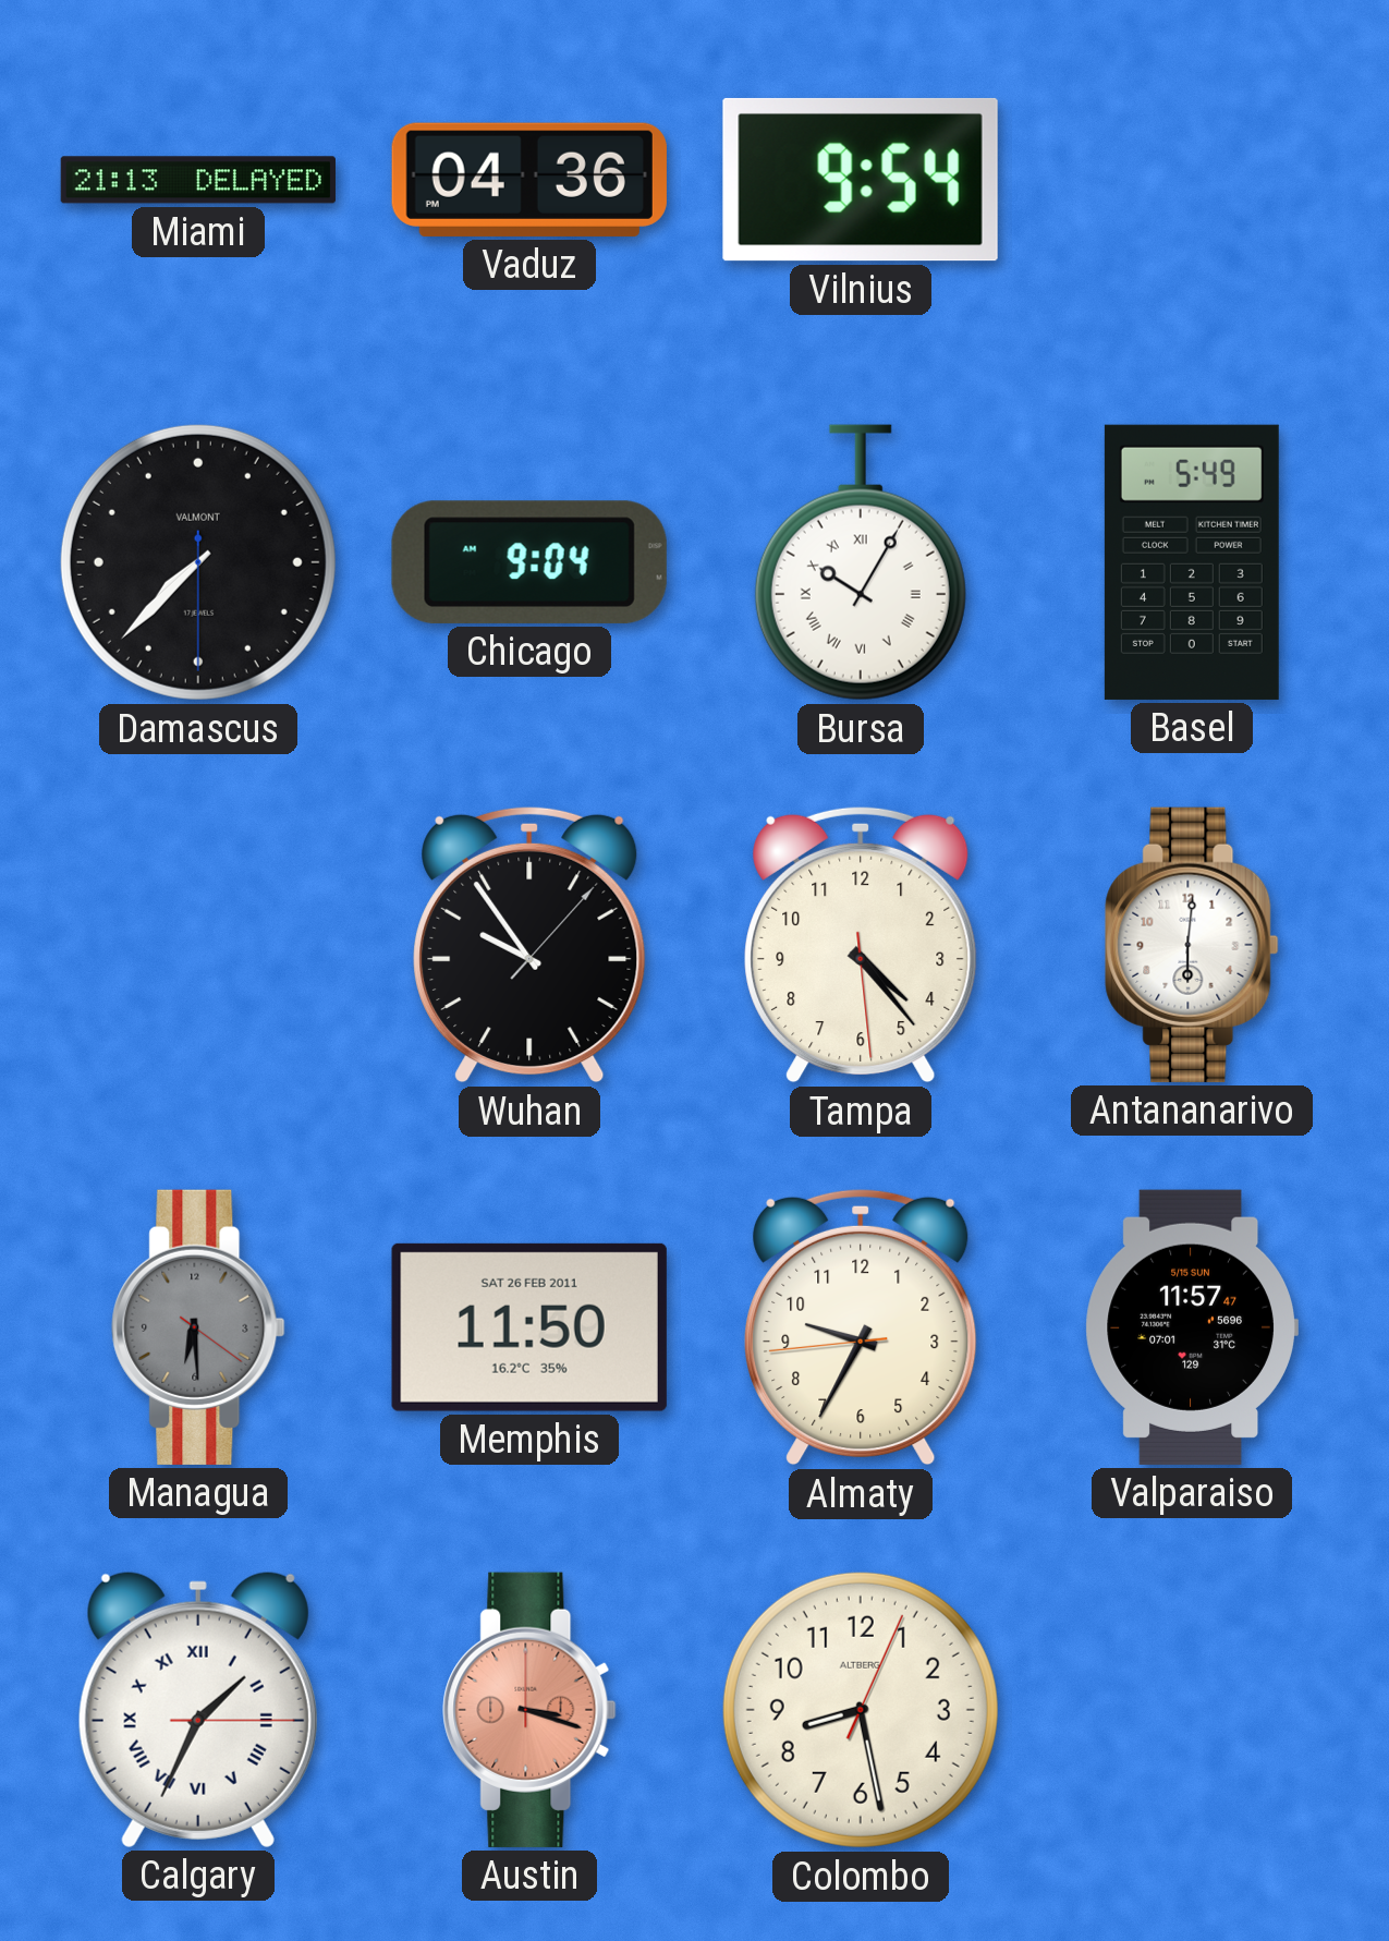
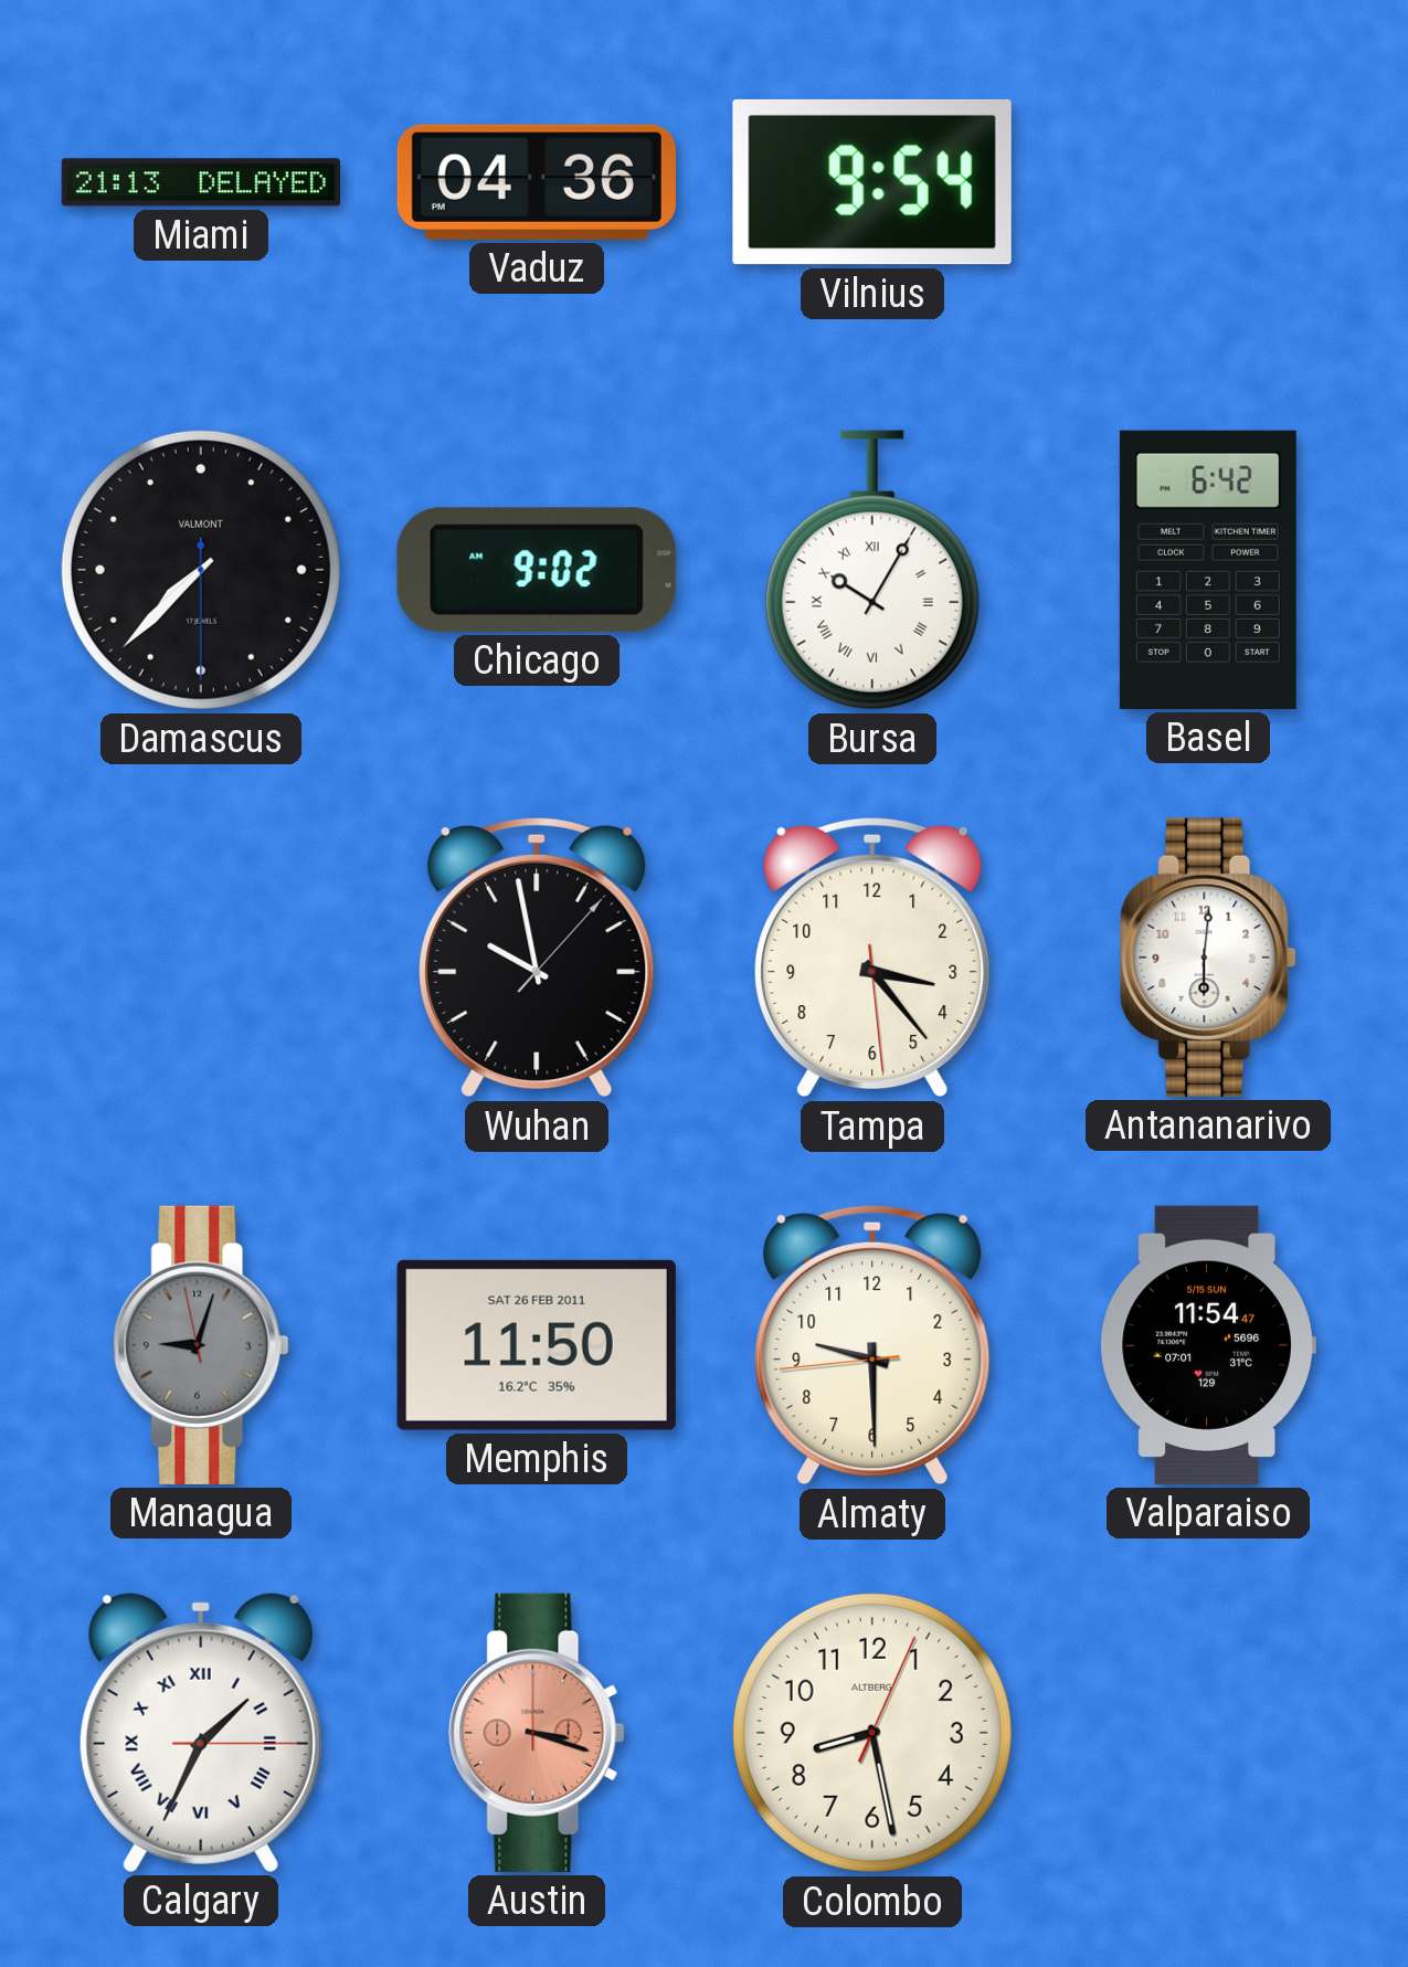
Chicago: 9:04 -> 9:02
Basel: 5:49 -> 6:42
Wuhan: 9:54 -> 9:58
Tampa: 4:23 -> 3:23
Managua: 6:29 -> 9:02
Almaty: 9:34 -> 9:29
Valparaiso: 11:57 -> 11:54
